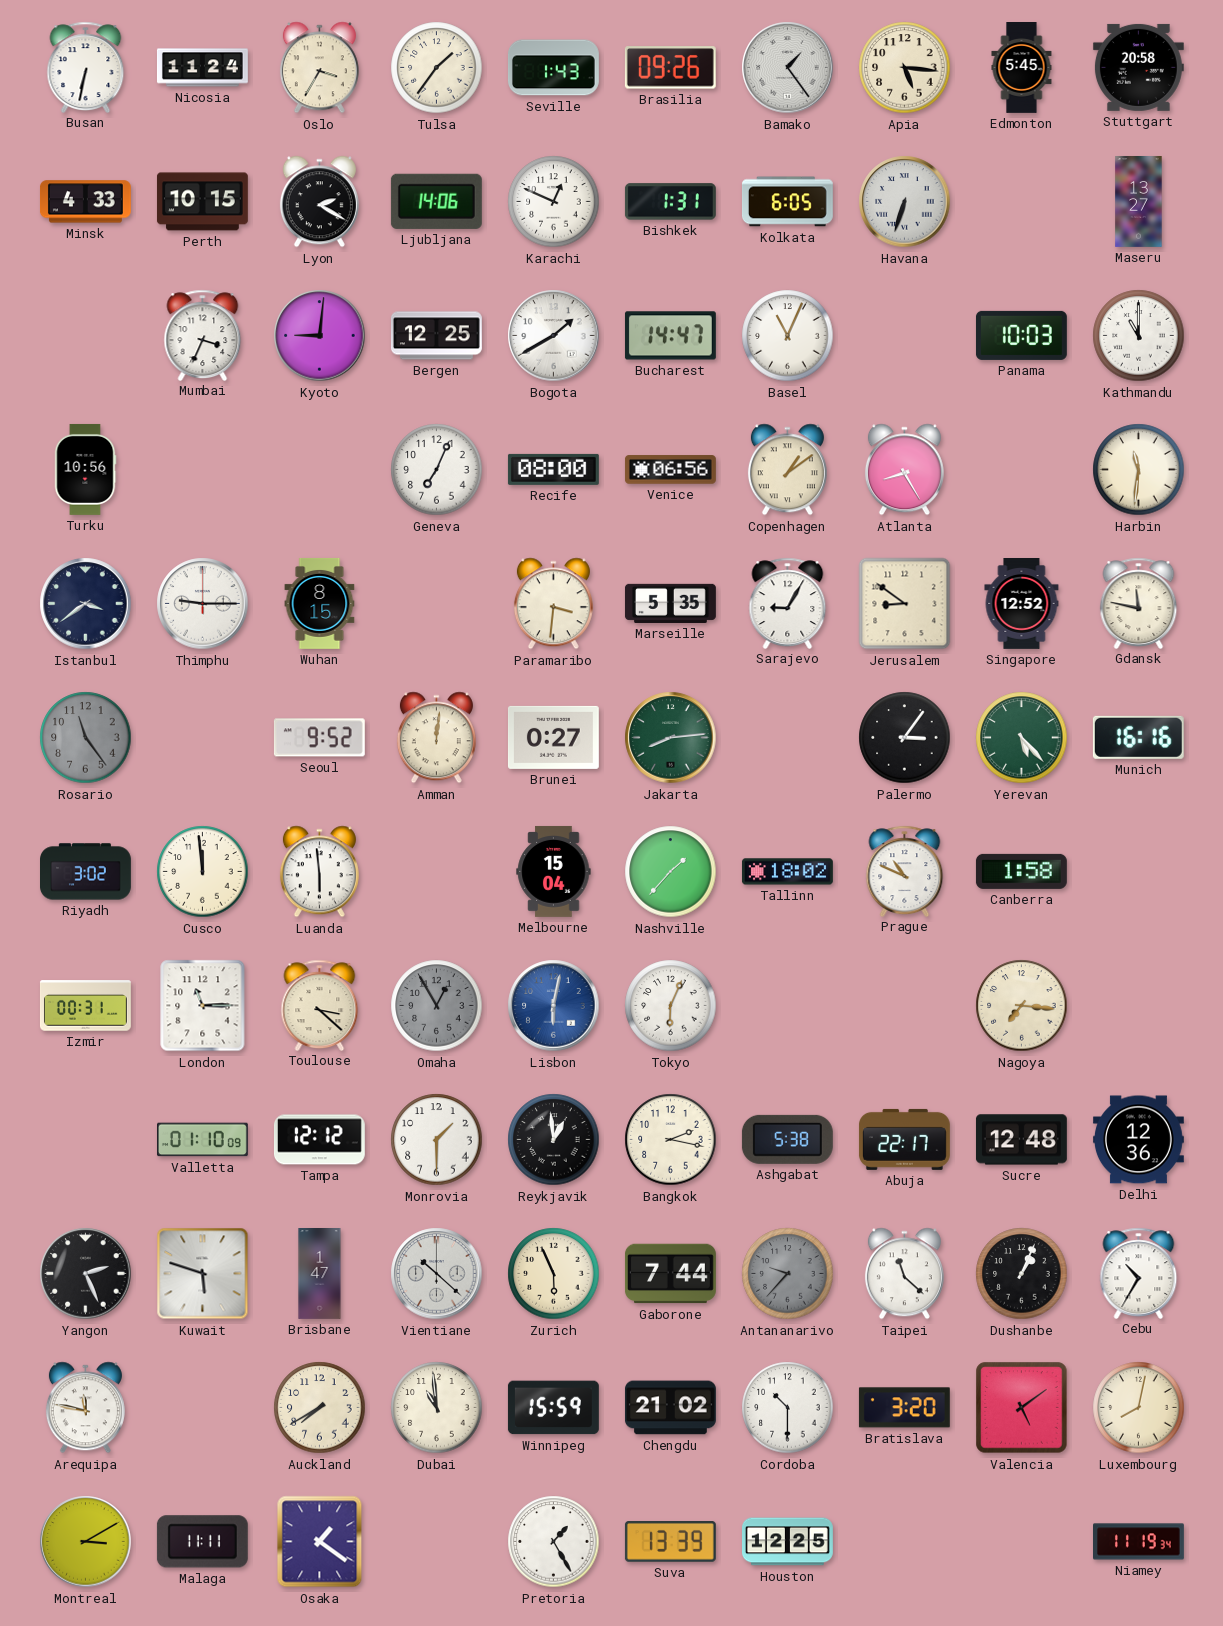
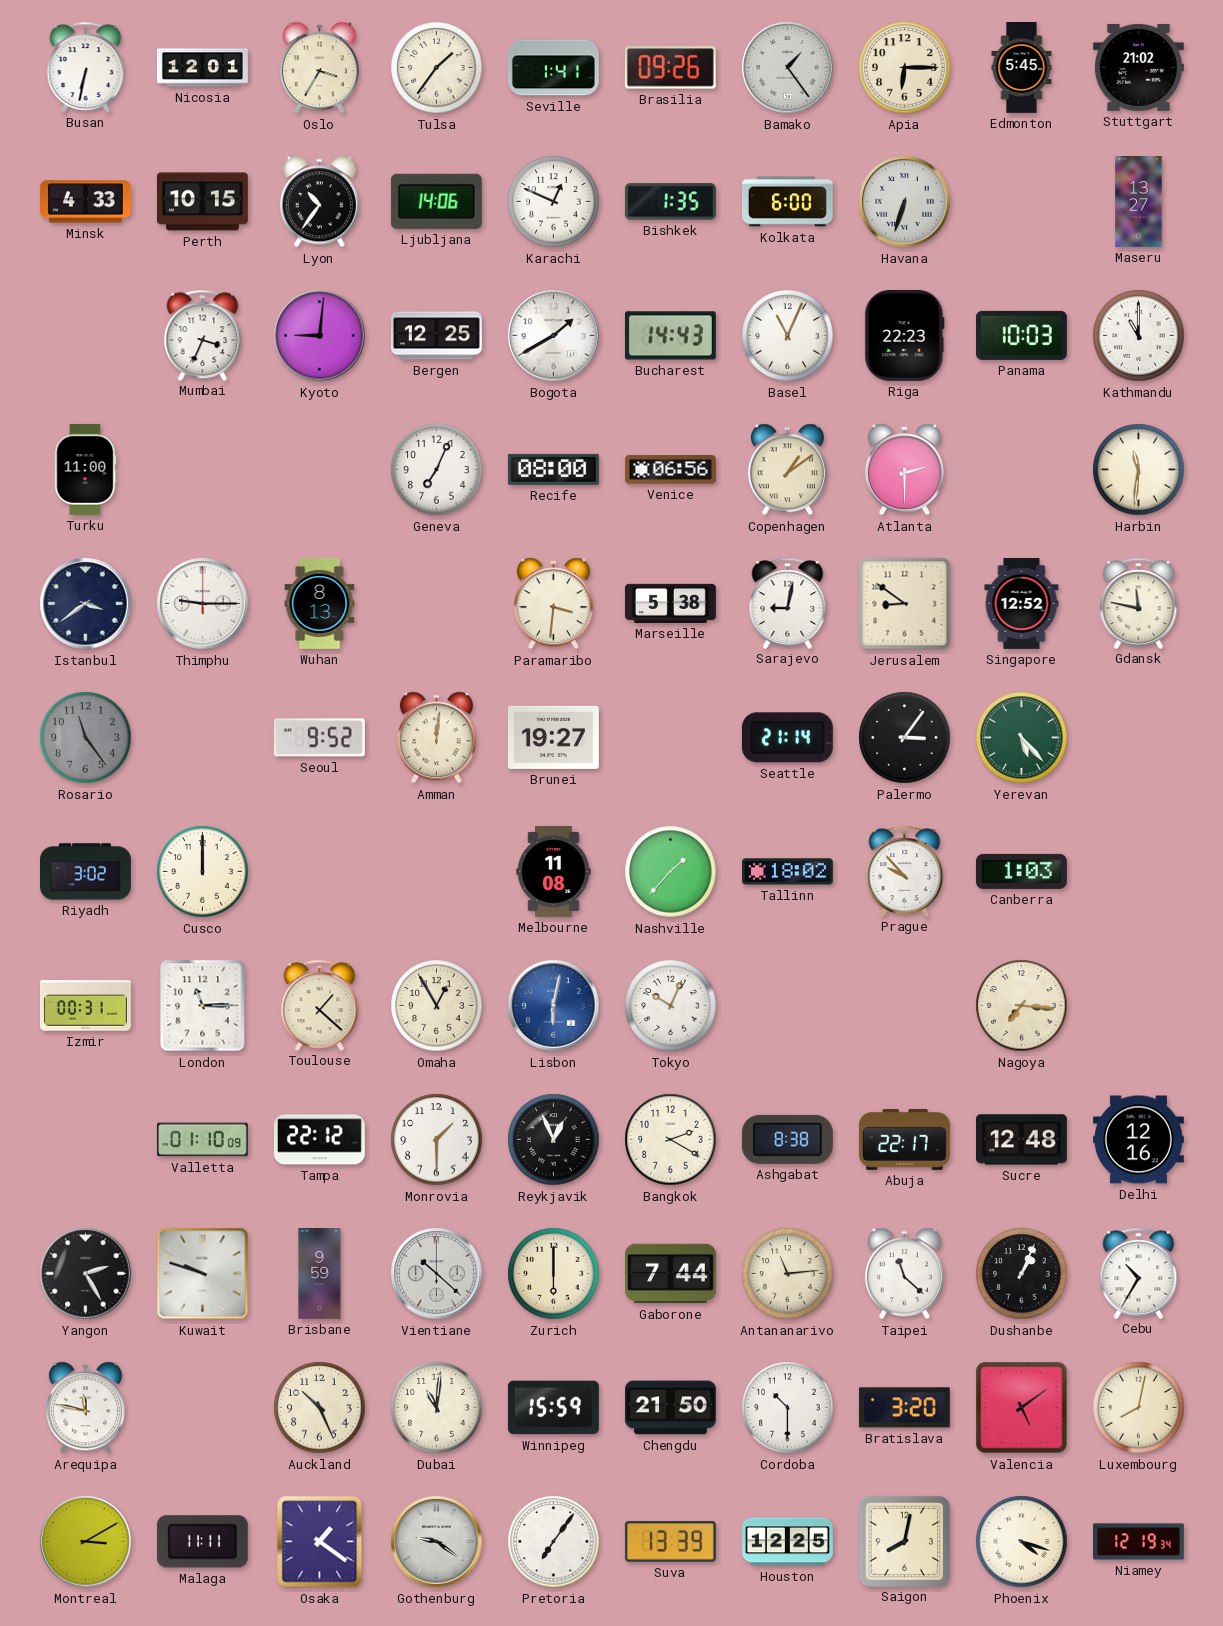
Nicosia: 11:24 -> 12:01
Seville: 1:43 -> 1:41
Apia: 5:16 -> 6:15
Stuttgart: 20:58 -> 21:02
Lyon: 2:20 -> 10:36
Bishkek: 1:31 -> 1:35
Kolkata: 6:05 -> 6:00
Bucharest: 14:47 -> 14:43
Riga: none -> 22:23
Turku: 10:56 -> 11:00
Atlanta: 8:25 -> 2:30
Wuhan: 8:15 -> 8:13
Marseille: 5:35 -> 5:38
Sarajevo: 9:05 -> 9:02
Brunei: 0:27 -> 19:27
Jakarta: 8:14 -> none
Seattle: none -> 21:14
Munich: 16:16 -> none
Cusco: 11:59 -> 12:00
Luanda: 5:59 -> none
Melbourne: 15:04 -> 11:08
Prague: 10:49 -> 9:53
Canberra: 1:58 -> 1:03
Toulouse: 3:22 -> 1:22
Omaha dial: grey -> cream
Tokyo: 6:04 -> 10:04
Tampa: 12:12 -> 22:12
Reykjavik: 12:59 -> 12:56
Bangkok: 2:17 -> 2:20
Ashgabat: 5:38 -> 8:38
Delhi: 12:36 -> 12:16
Yangon: 2:26 -> 2:25
Kuwait: 5:48 -> 9:48
Brisbane: 1:47 -> 9:59
Zurich: 5:56 -> 6:00
Antananarivo: 9:37 -> 11:14
Antananarivo dial: grey -> cream
Auckland: 7:40 -> 10:26
Dubai: 10:59 -> 11:01
Chengdu: 21:02 -> 21:50
Gothenburg: none -> 9:21
Pretoria: 1:25 -> 7:06
Saigon: none -> 8:02
Phoenix: none -> 4:18
Niamey: 11:19 -> 12:19
